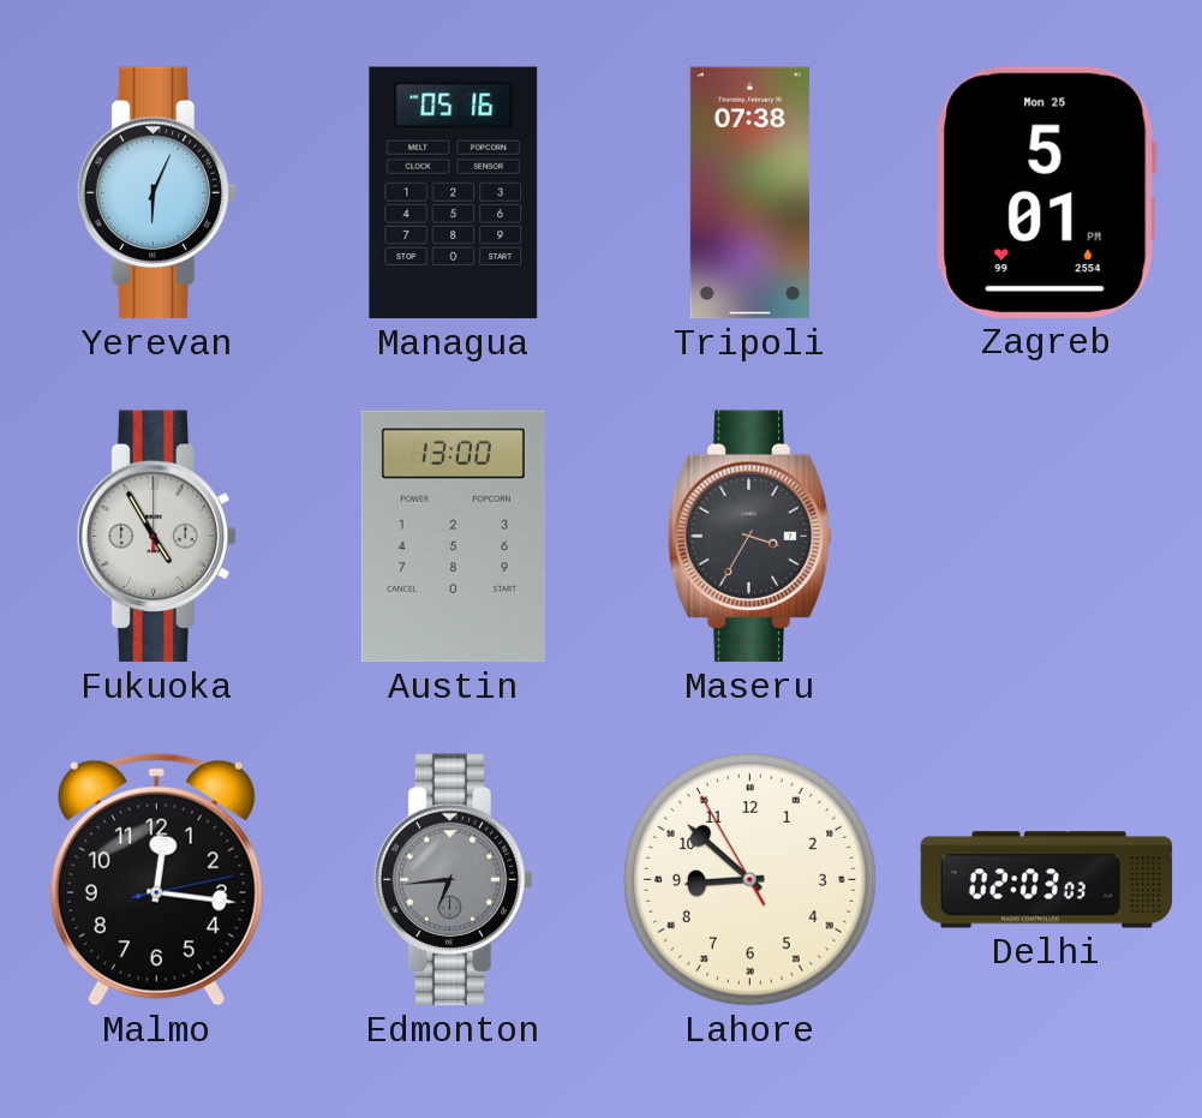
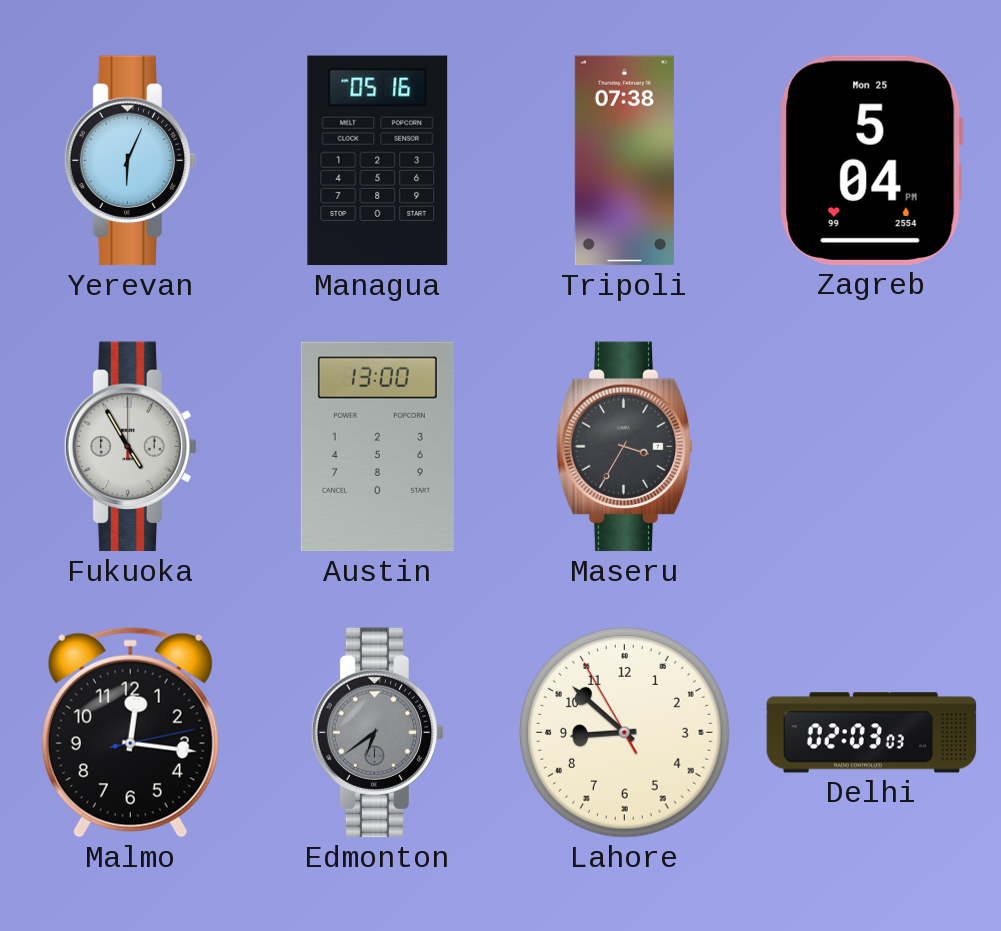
Zagreb: 5:01 -> 5:04
Edmonton: 6:44 -> 6:39
